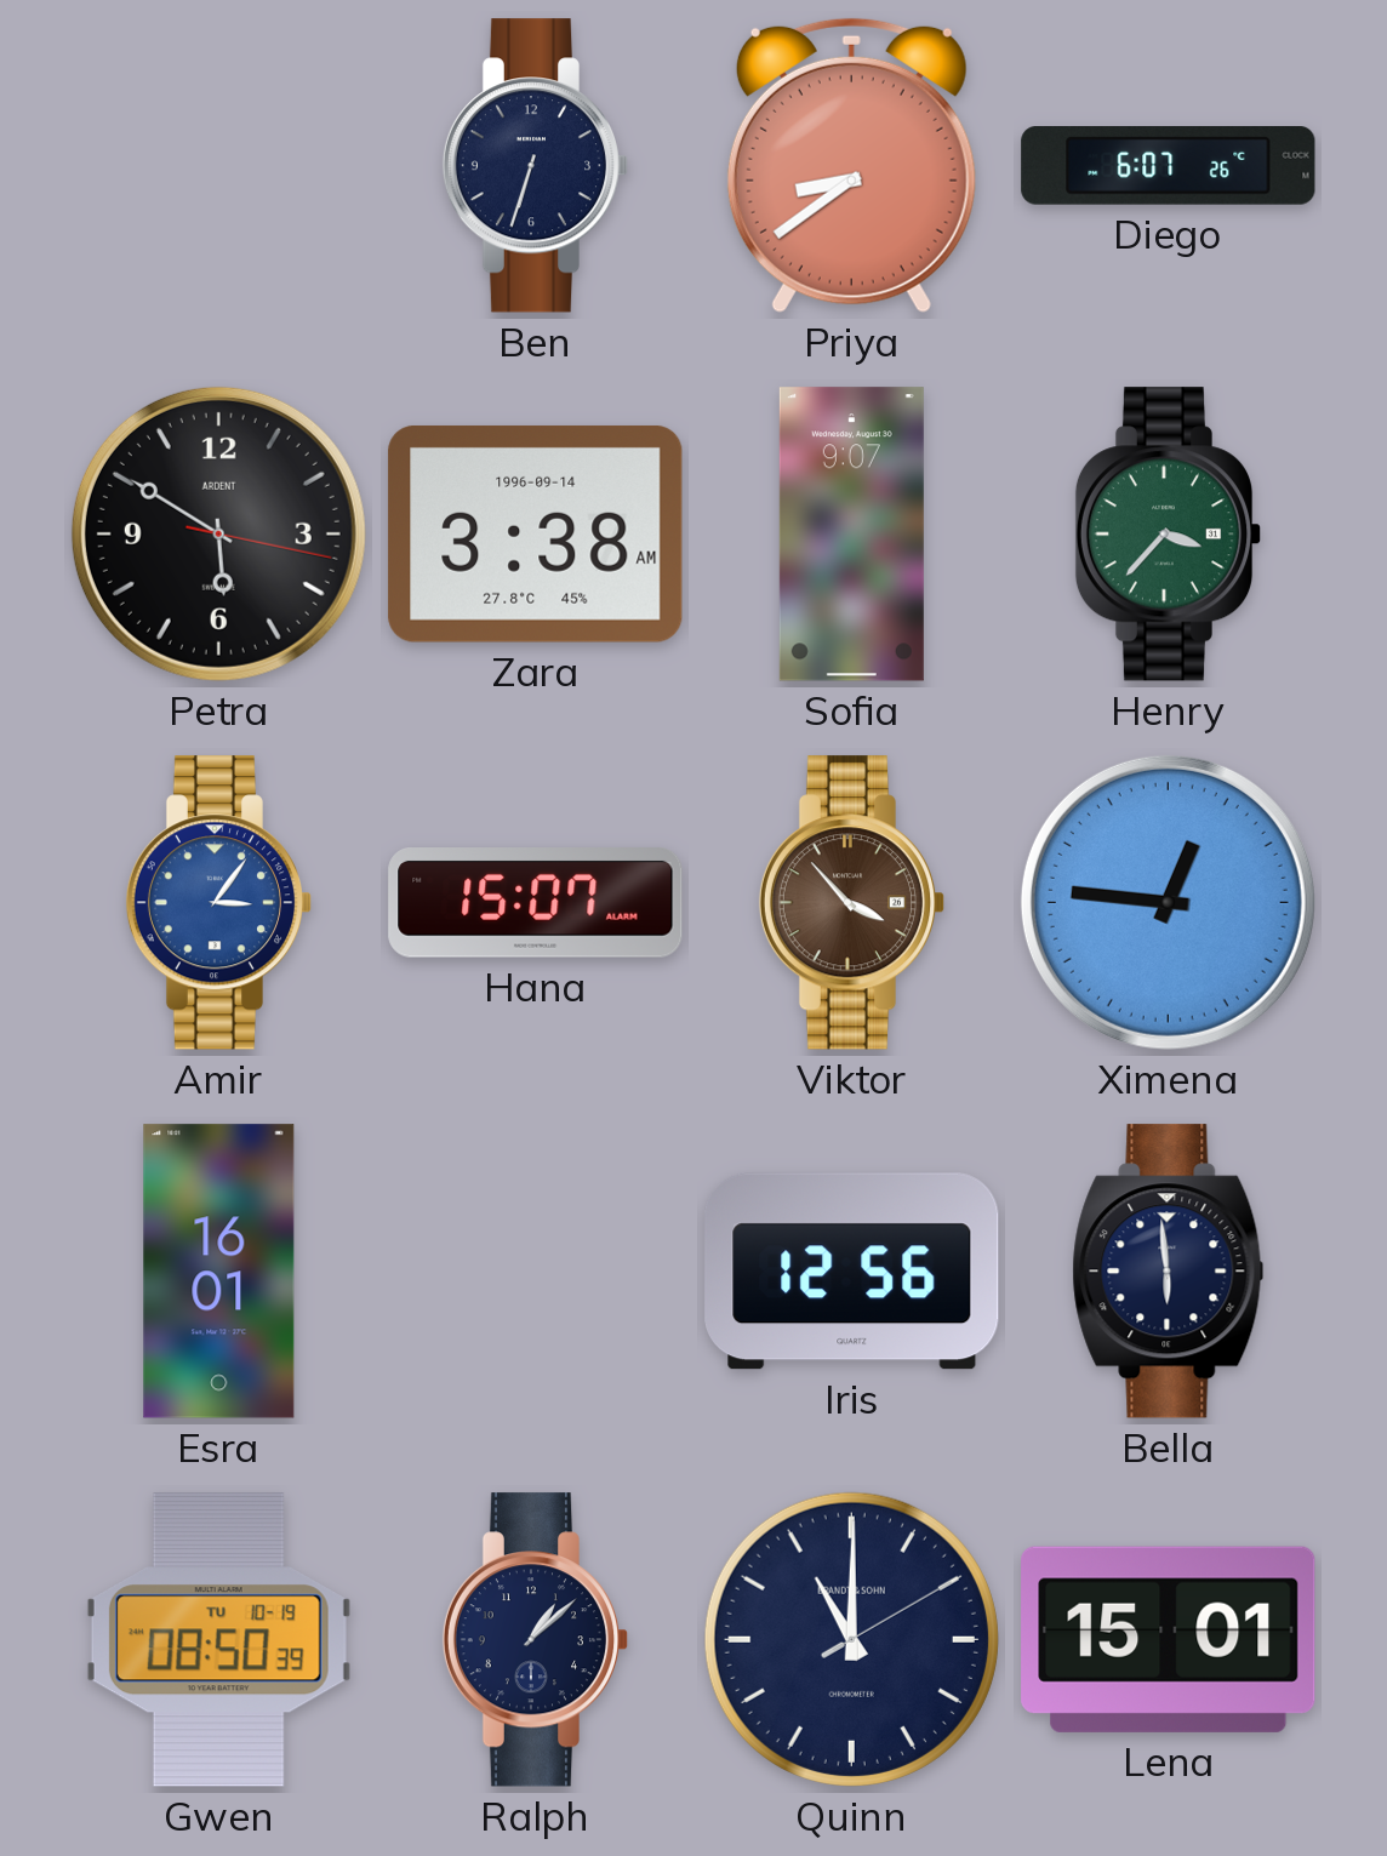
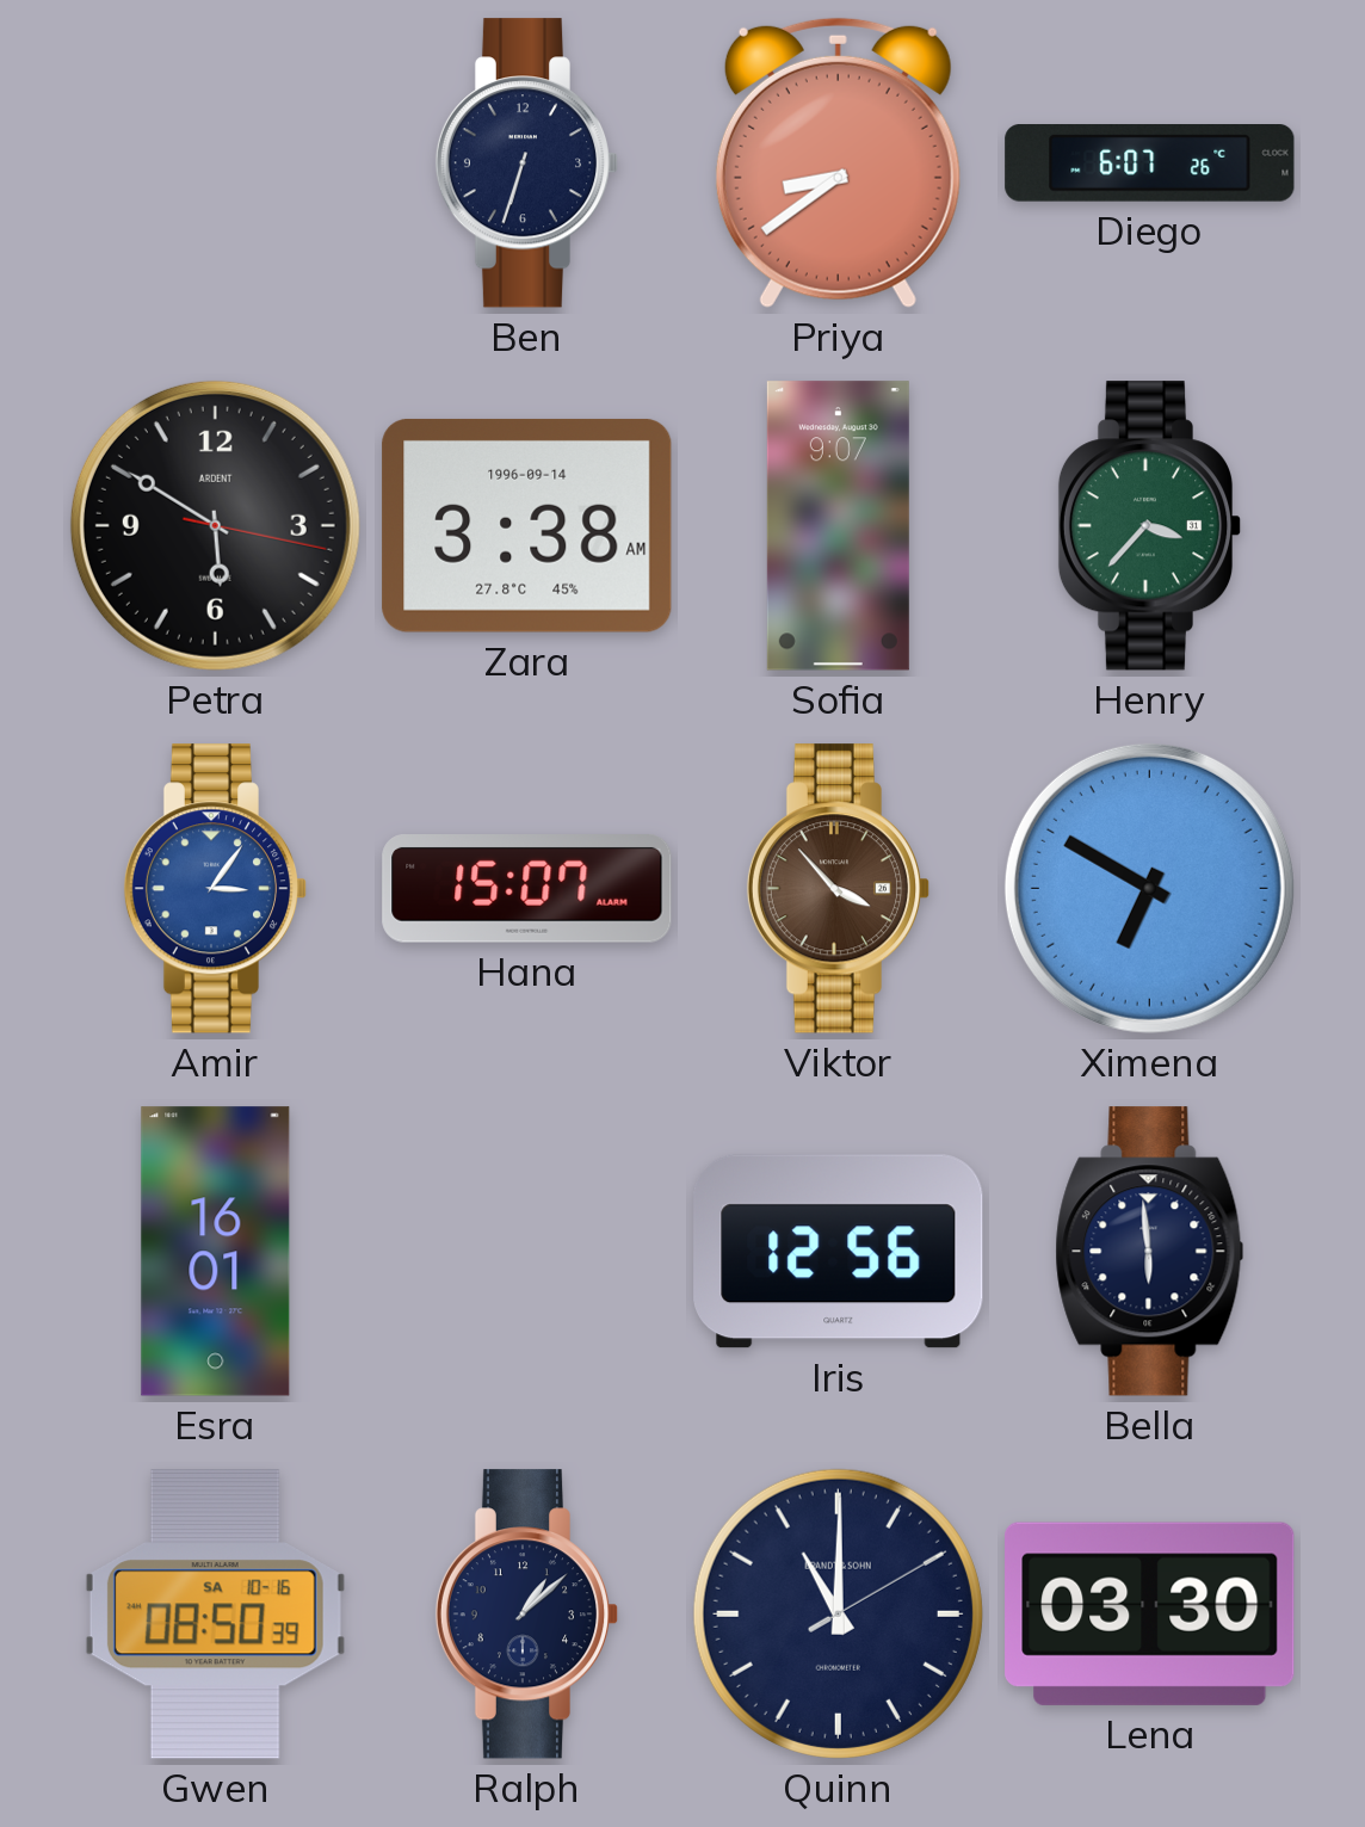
Ximena: 12:46 -> 6:50
Gwen date: TU 10-19 -> SA 10-16
Lena: 15:01 -> 03:30
